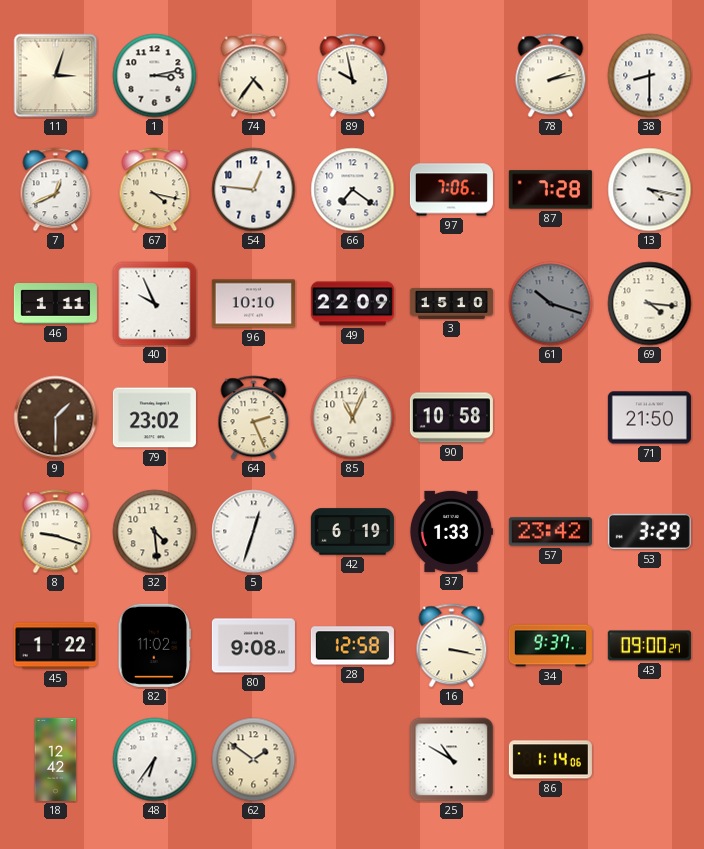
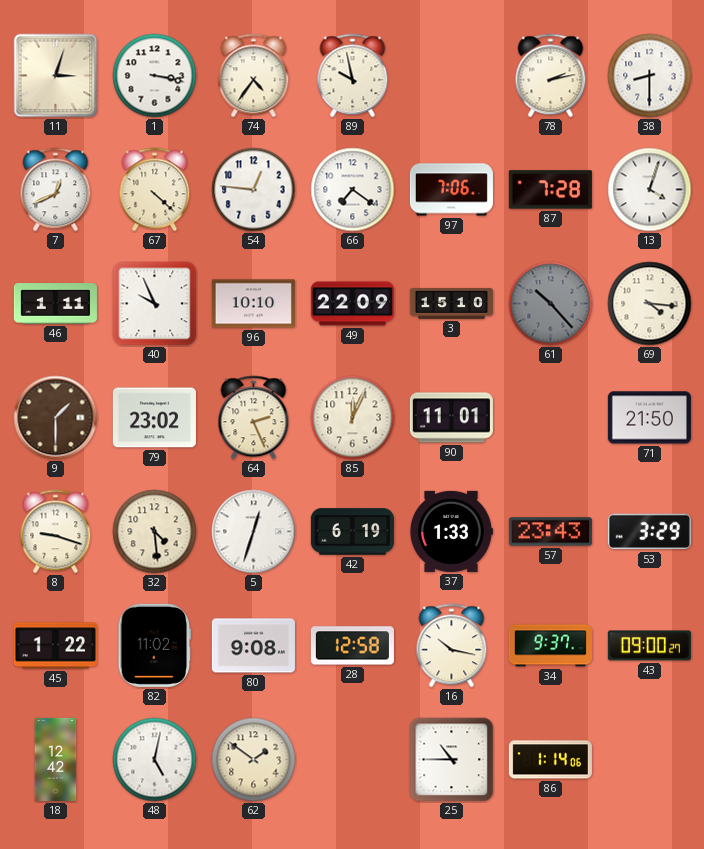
1: 3:13 -> 3:17
67: 4:17 -> 4:22
13: 4:17 -> 4:03
61: 10:18 -> 10:23
85: 11:04 -> 12:04
90: 10:58 -> 11:01
57: 23:42 -> 23:43
16: 3:17 -> 10:17
48: 6:36 -> 5:02
25: 10:50 -> 10:45
